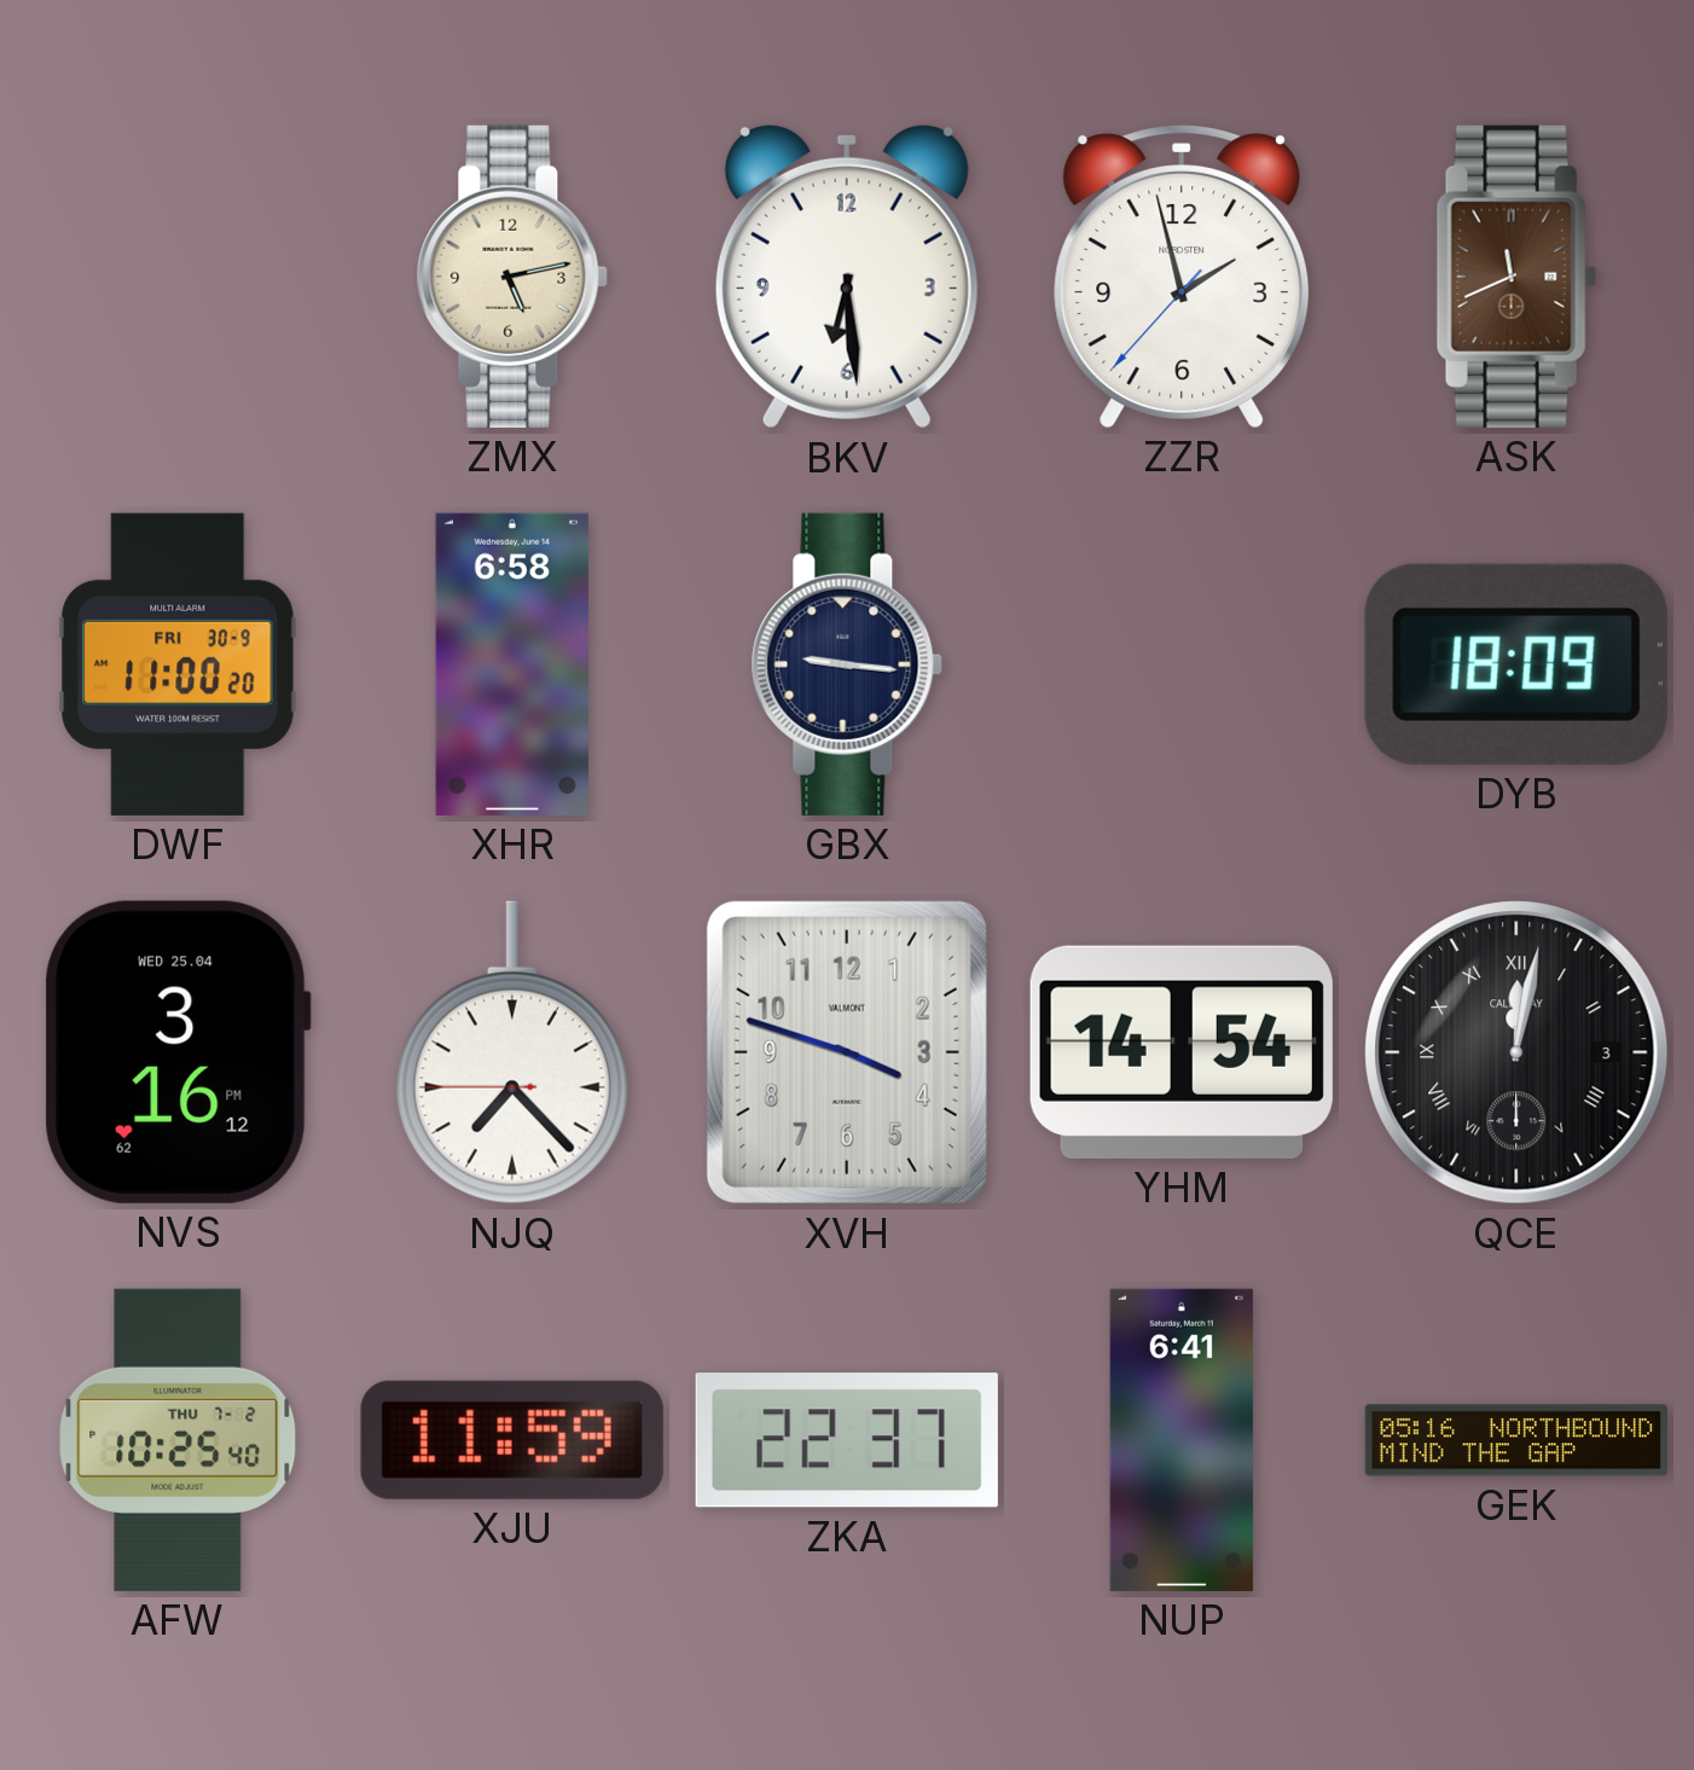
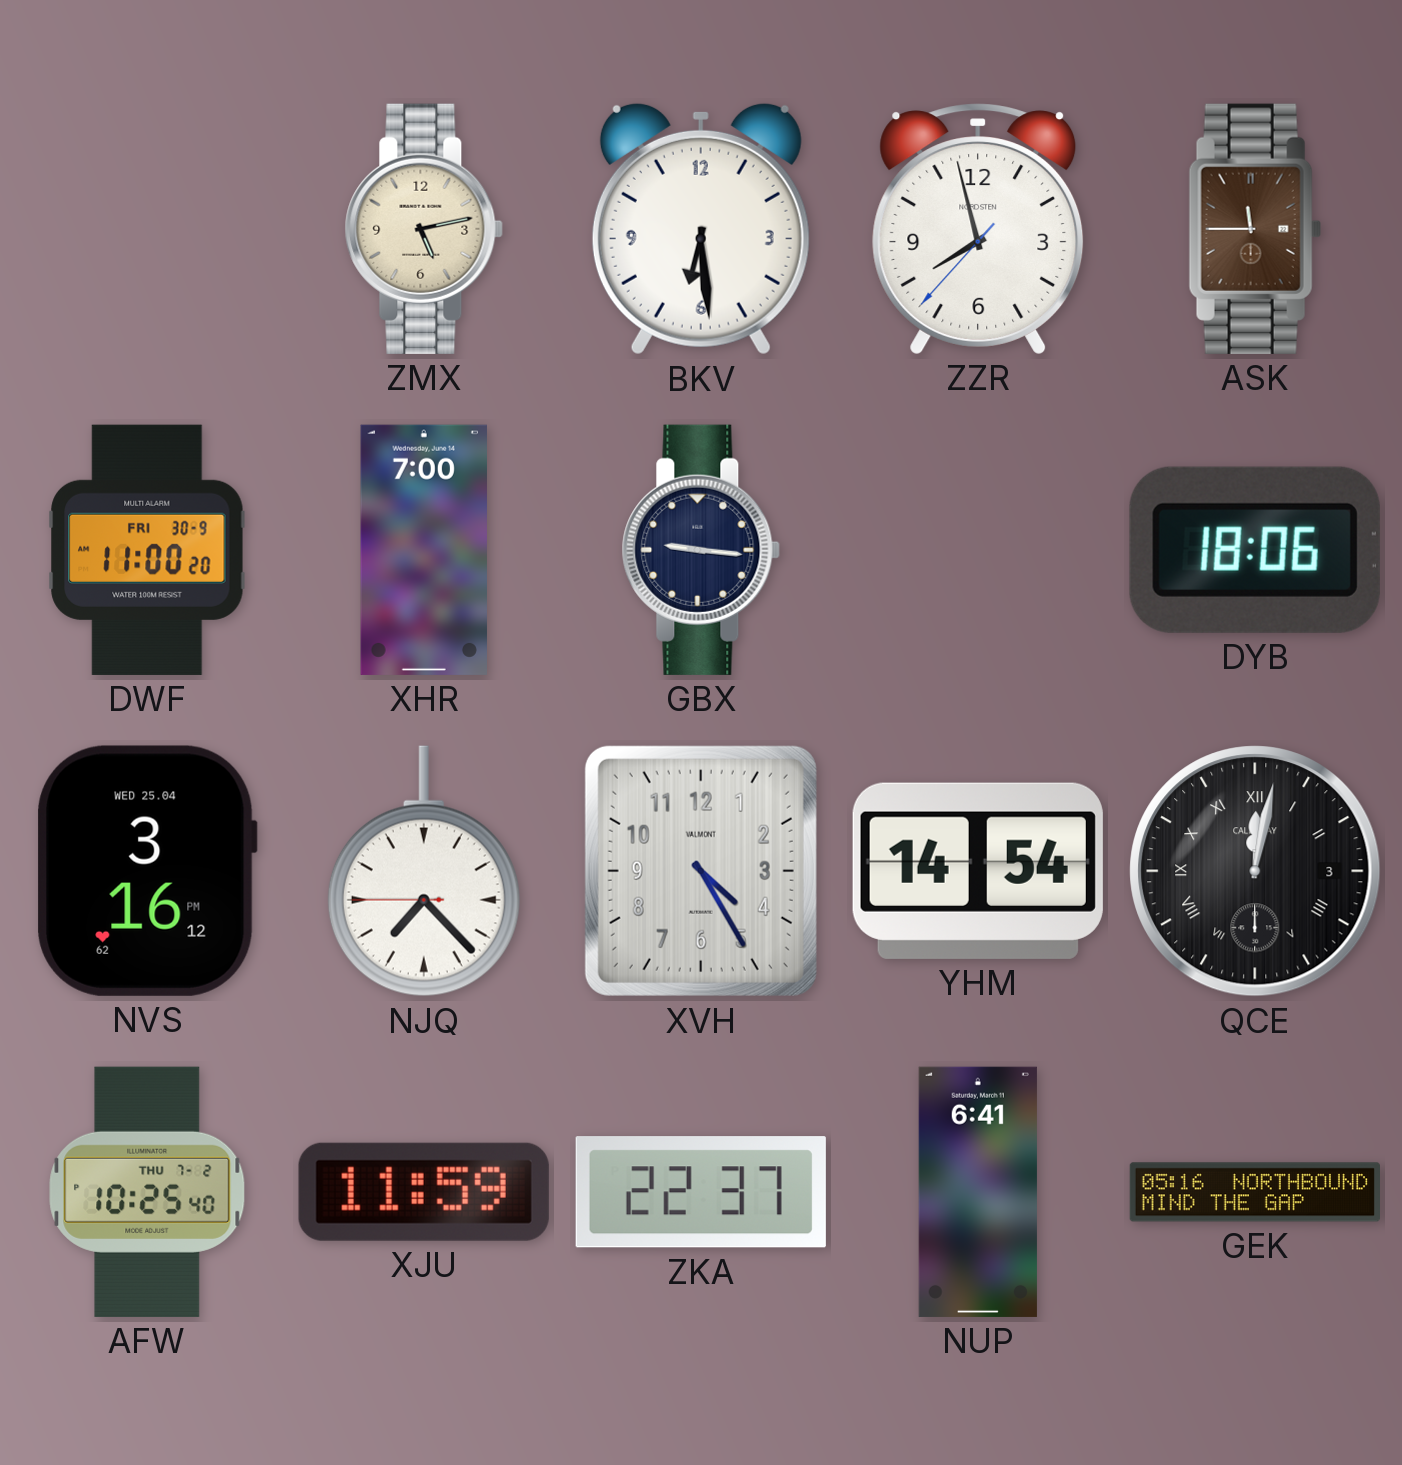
ZZR: 1:57 -> 7:57
ASK: 11:41 -> 11:45
XHR: 6:58 -> 7:00
DYB: 18:09 -> 18:06
XVH: 3:48 -> 4:25
